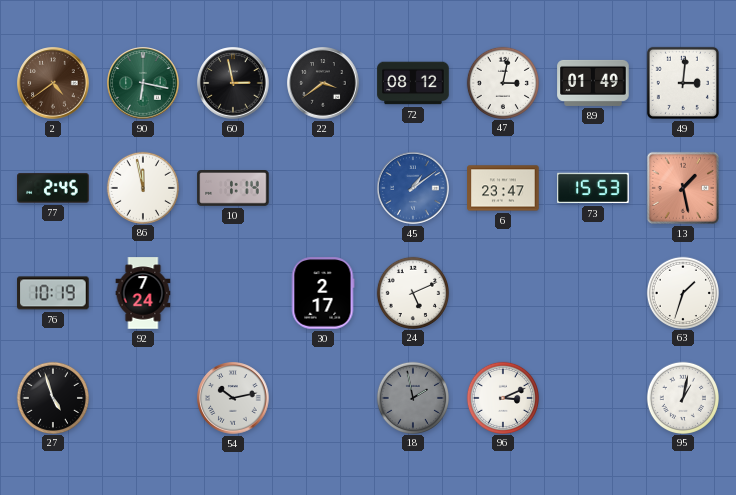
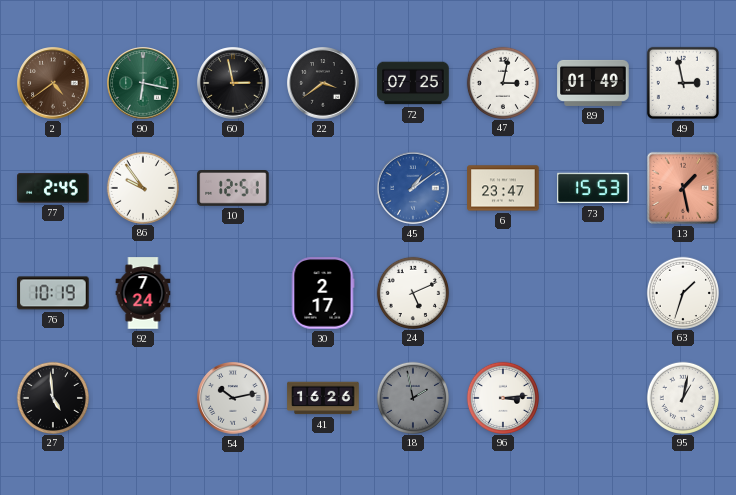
72: 08:12 -> 07:25
49: 3:01 -> 2:58
86: 11:58 -> 9:54
10: 1:14 -> 12:51
27: 4:57 -> 4:59
41: none -> 16:26
96: 3:11 -> 3:14
